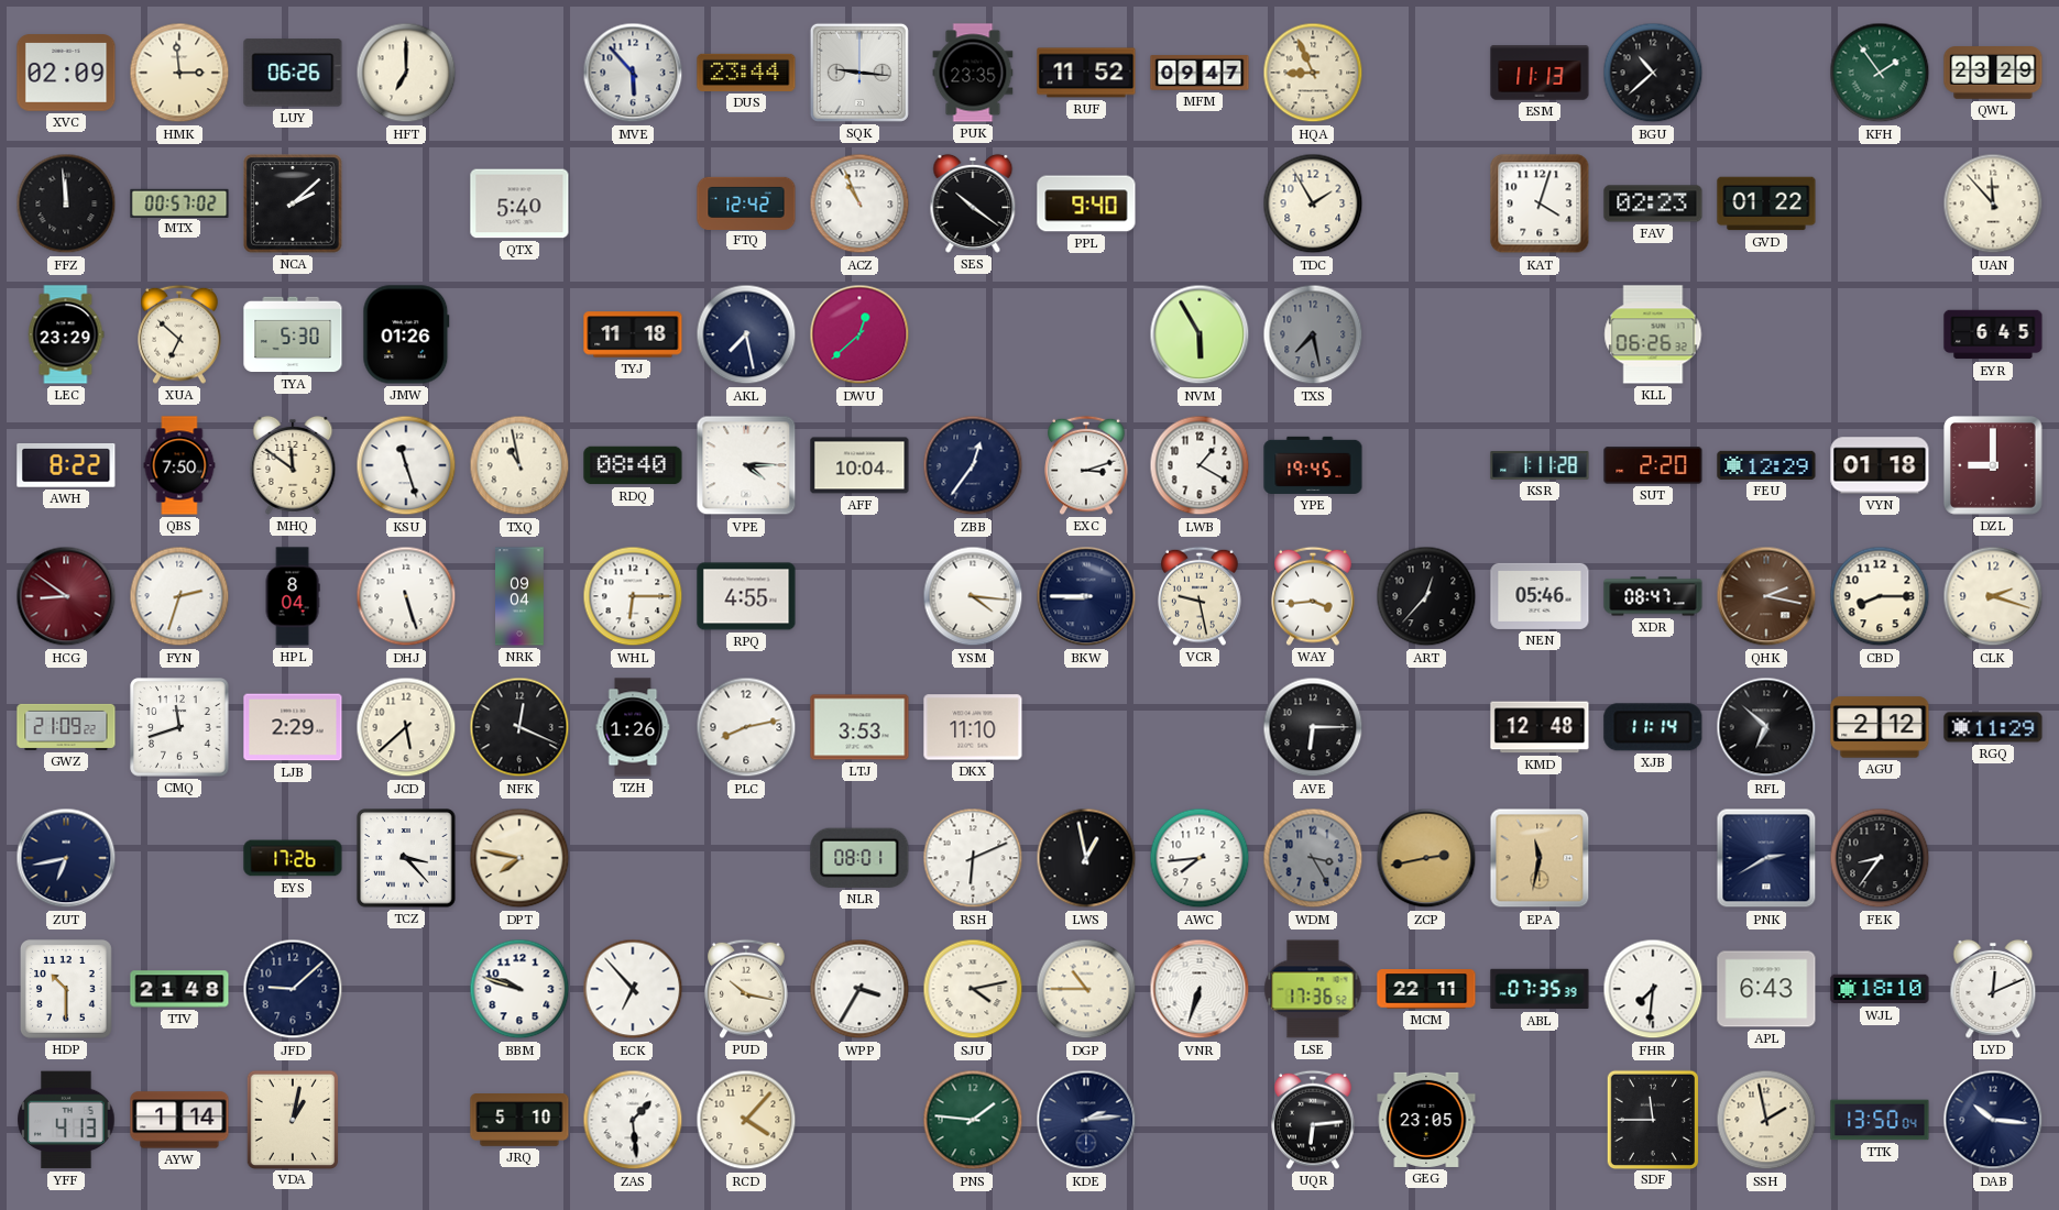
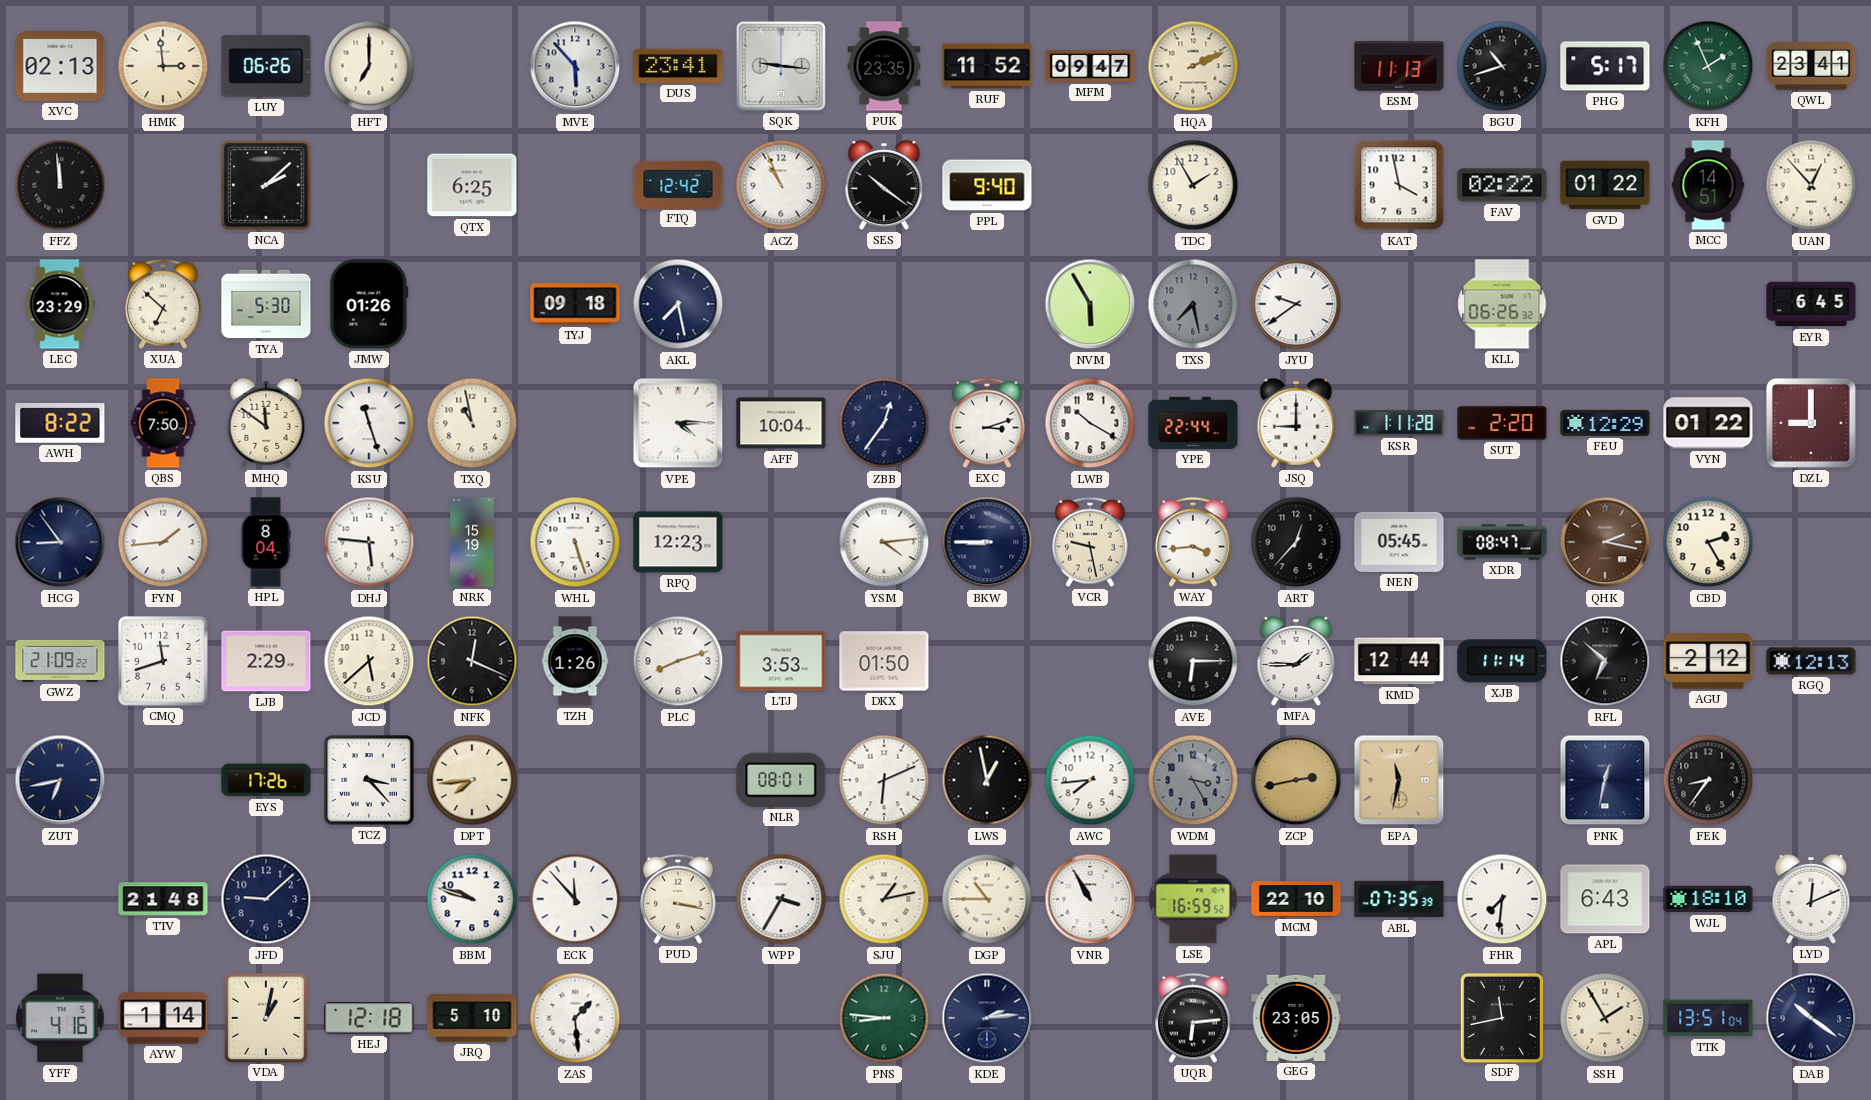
XVC: 02:09 -> 02:13
DUS: 23:44 -> 23:41
HQA: 8:56 -> 2:11
BGU: 10:38 -> 10:42
PHG: none -> 5:17
KFH: 1:54 -> 1:56
QWL: 23:29 -> 23:41
MTX: 00:57 -> none
QTX: 5:40 -> 6:25
KAT: 4:03 -> 3:58
FAV: 02:23 -> 02:22
MCC: none -> 14:51
UAN: 11:53 -> 12:53
TYJ: 11:18 -> 09:18
DWU: 12:38 -> none
JYU: none -> 9:39
RDQ: 08:40 -> none
LWB: 1:20 -> 10:20
YPE: 19:45 -> 22:44
JSQ: none -> 9:00
VYN: 01:18 -> 01:22
HCG: 8:51 -> 8:54
HCG dial: burgundy -> navy
FYN: 2:33 -> 1:44
DHJ: 5:27 -> 5:46
NRK: 09:04 -> 15:19
WHL: 6:15 -> 5:27
RPQ: 4:55 -> 12:23
YSM: 4:16 -> 4:14
NEN: 05:46 -> 05:45
CBD: 8:15 -> 2:25
CLK: 2:18 -> none
PLC: 8:13 -> 8:12
DKX: 11:10 -> 01:50
MFA: none -> 1:45
KMD: 12:48 -> 12:44
RGQ: 11:29 -> 12:13
DPT: 7:47 -> 7:44
PNK: 2:40 -> 12:32
HDP: 10:30 -> none
ECK: 6:53 -> 11:53
PUD: 10:17 -> 3:17
SJU: 4:13 -> 1:13
VNR: 6:33 -> 10:55
LSE: 17:36 -> 16:59
MCM: 22:11 -> 22:10
YFF: 4:13 -> 4:16
HEJ: none -> 12:18
RCD: 4:07 -> none
PNS: 1:46 -> 8:46
SDF: 11:45 -> 11:43
SSH: 1:58 -> 1:55
TTK: 13:50 -> 13:51
DAB: 10:16 -> 10:21
